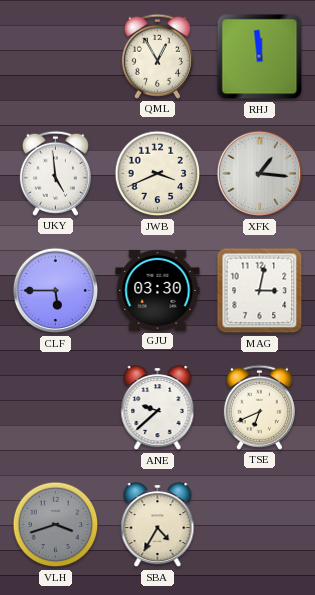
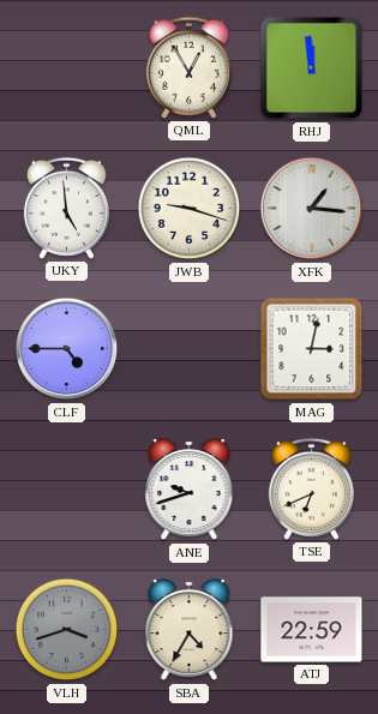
JWB: 3:41 -> 9:18
CLF: 5:45 -> 4:45
GJU: 03:30 -> none
ANE: 9:38 -> 9:42
ATJ: none -> 22:59
